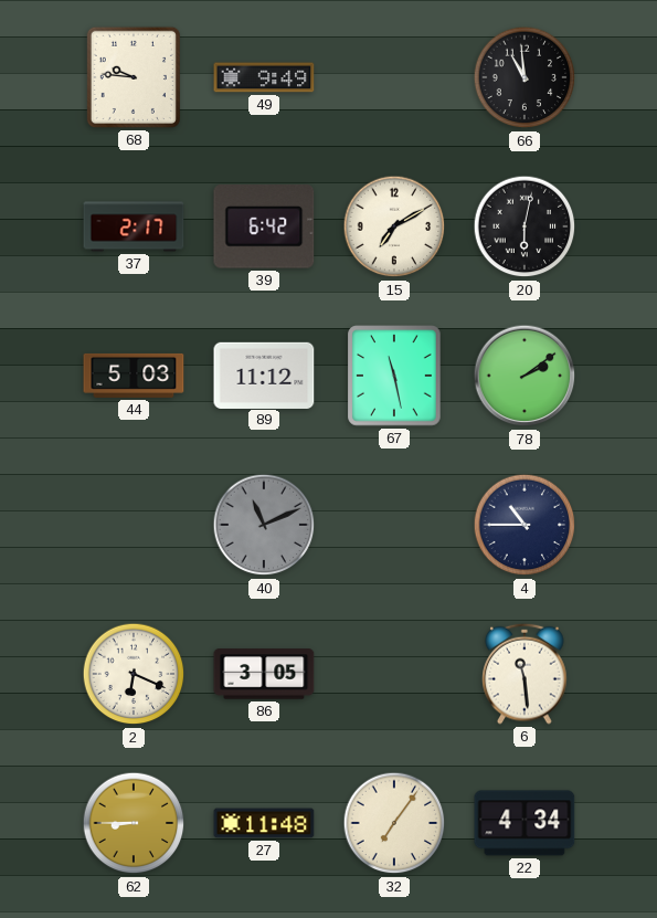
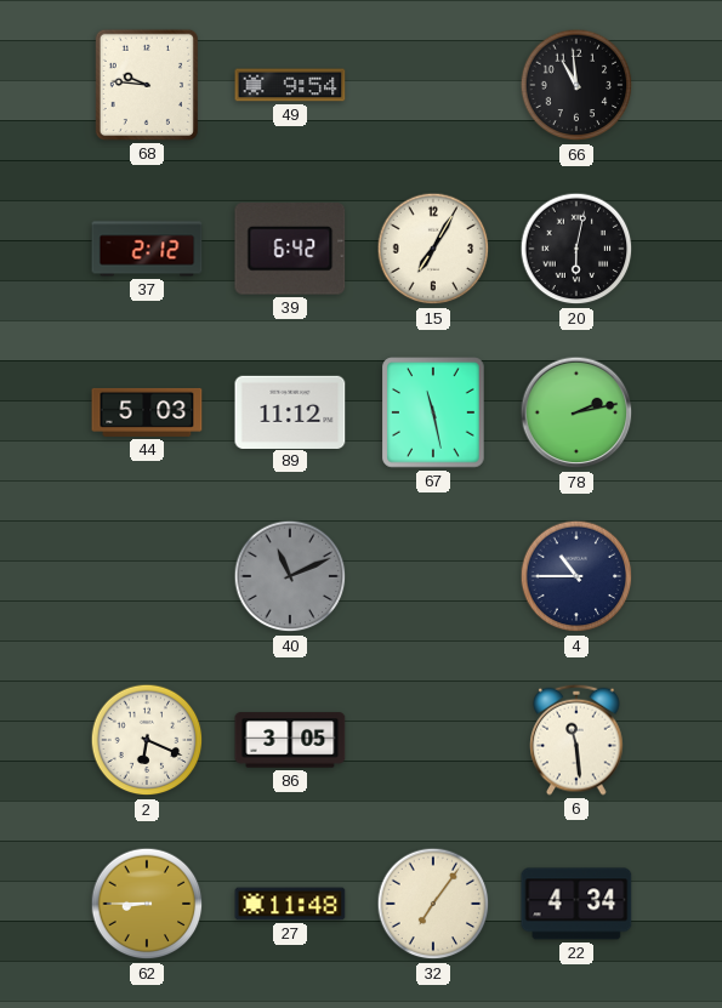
49: 9:49 -> 9:54
37: 2:17 -> 2:12
15: 7:10 -> 7:05
78: 2:09 -> 2:13
